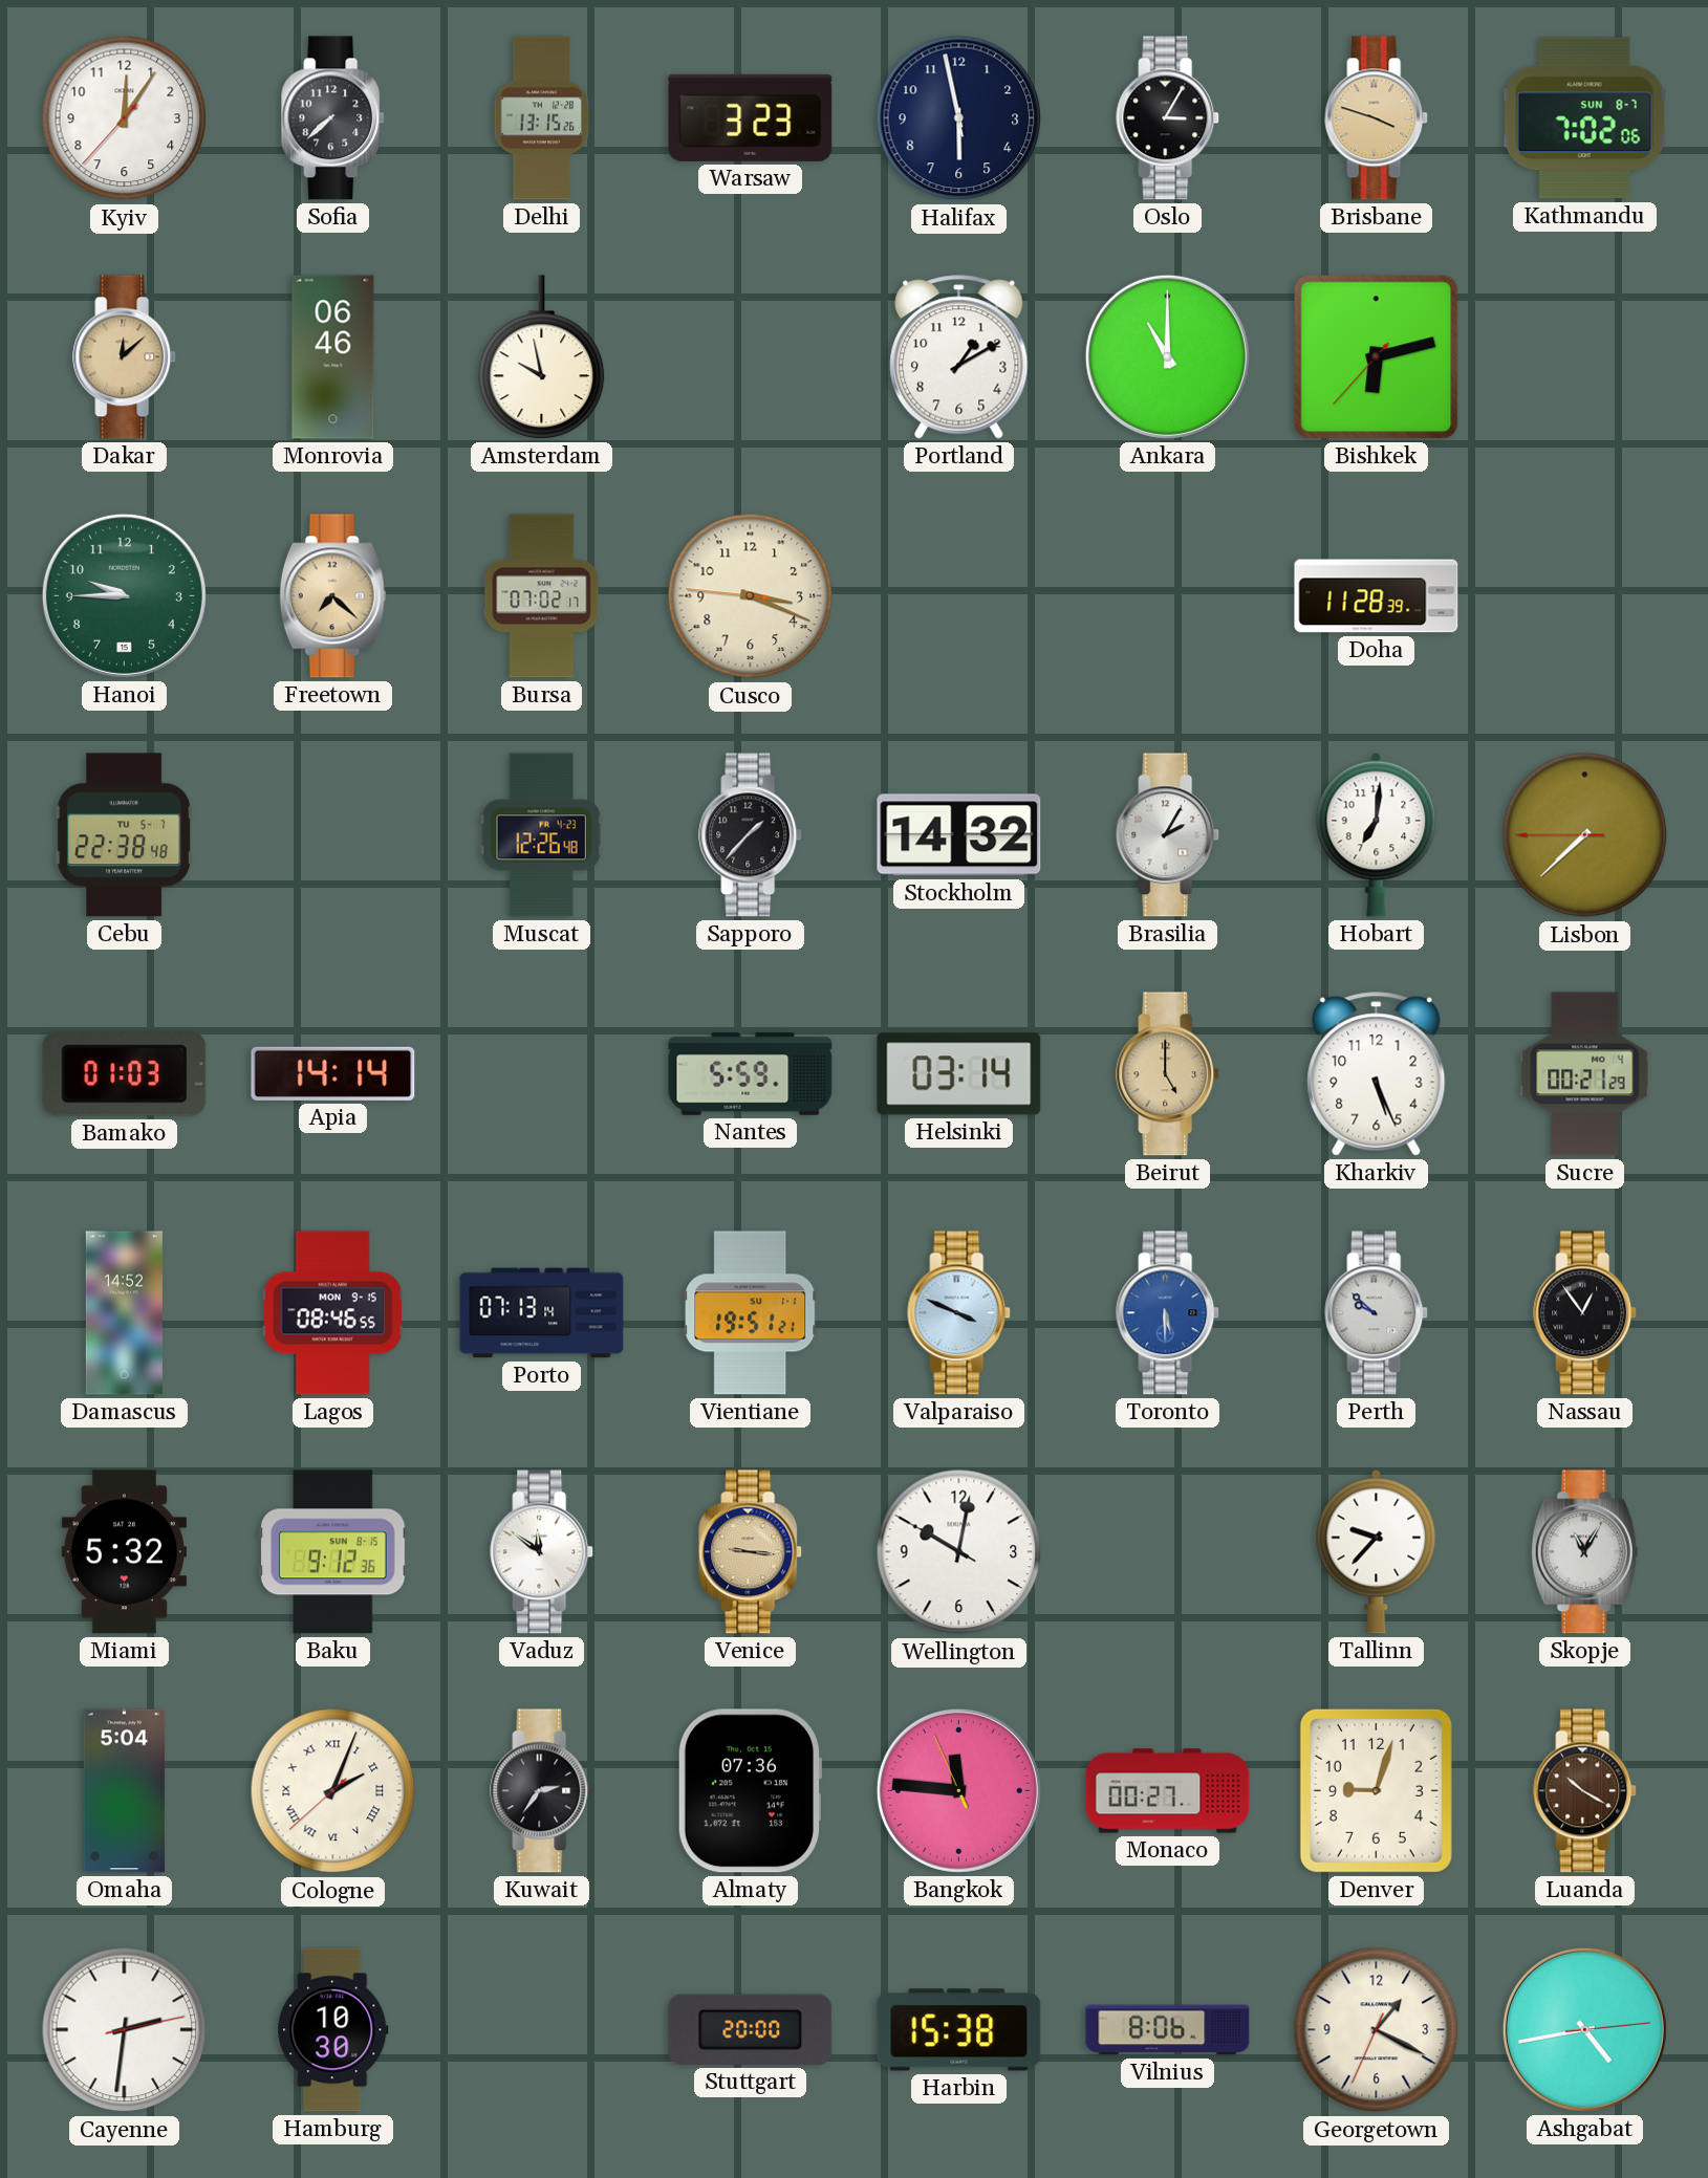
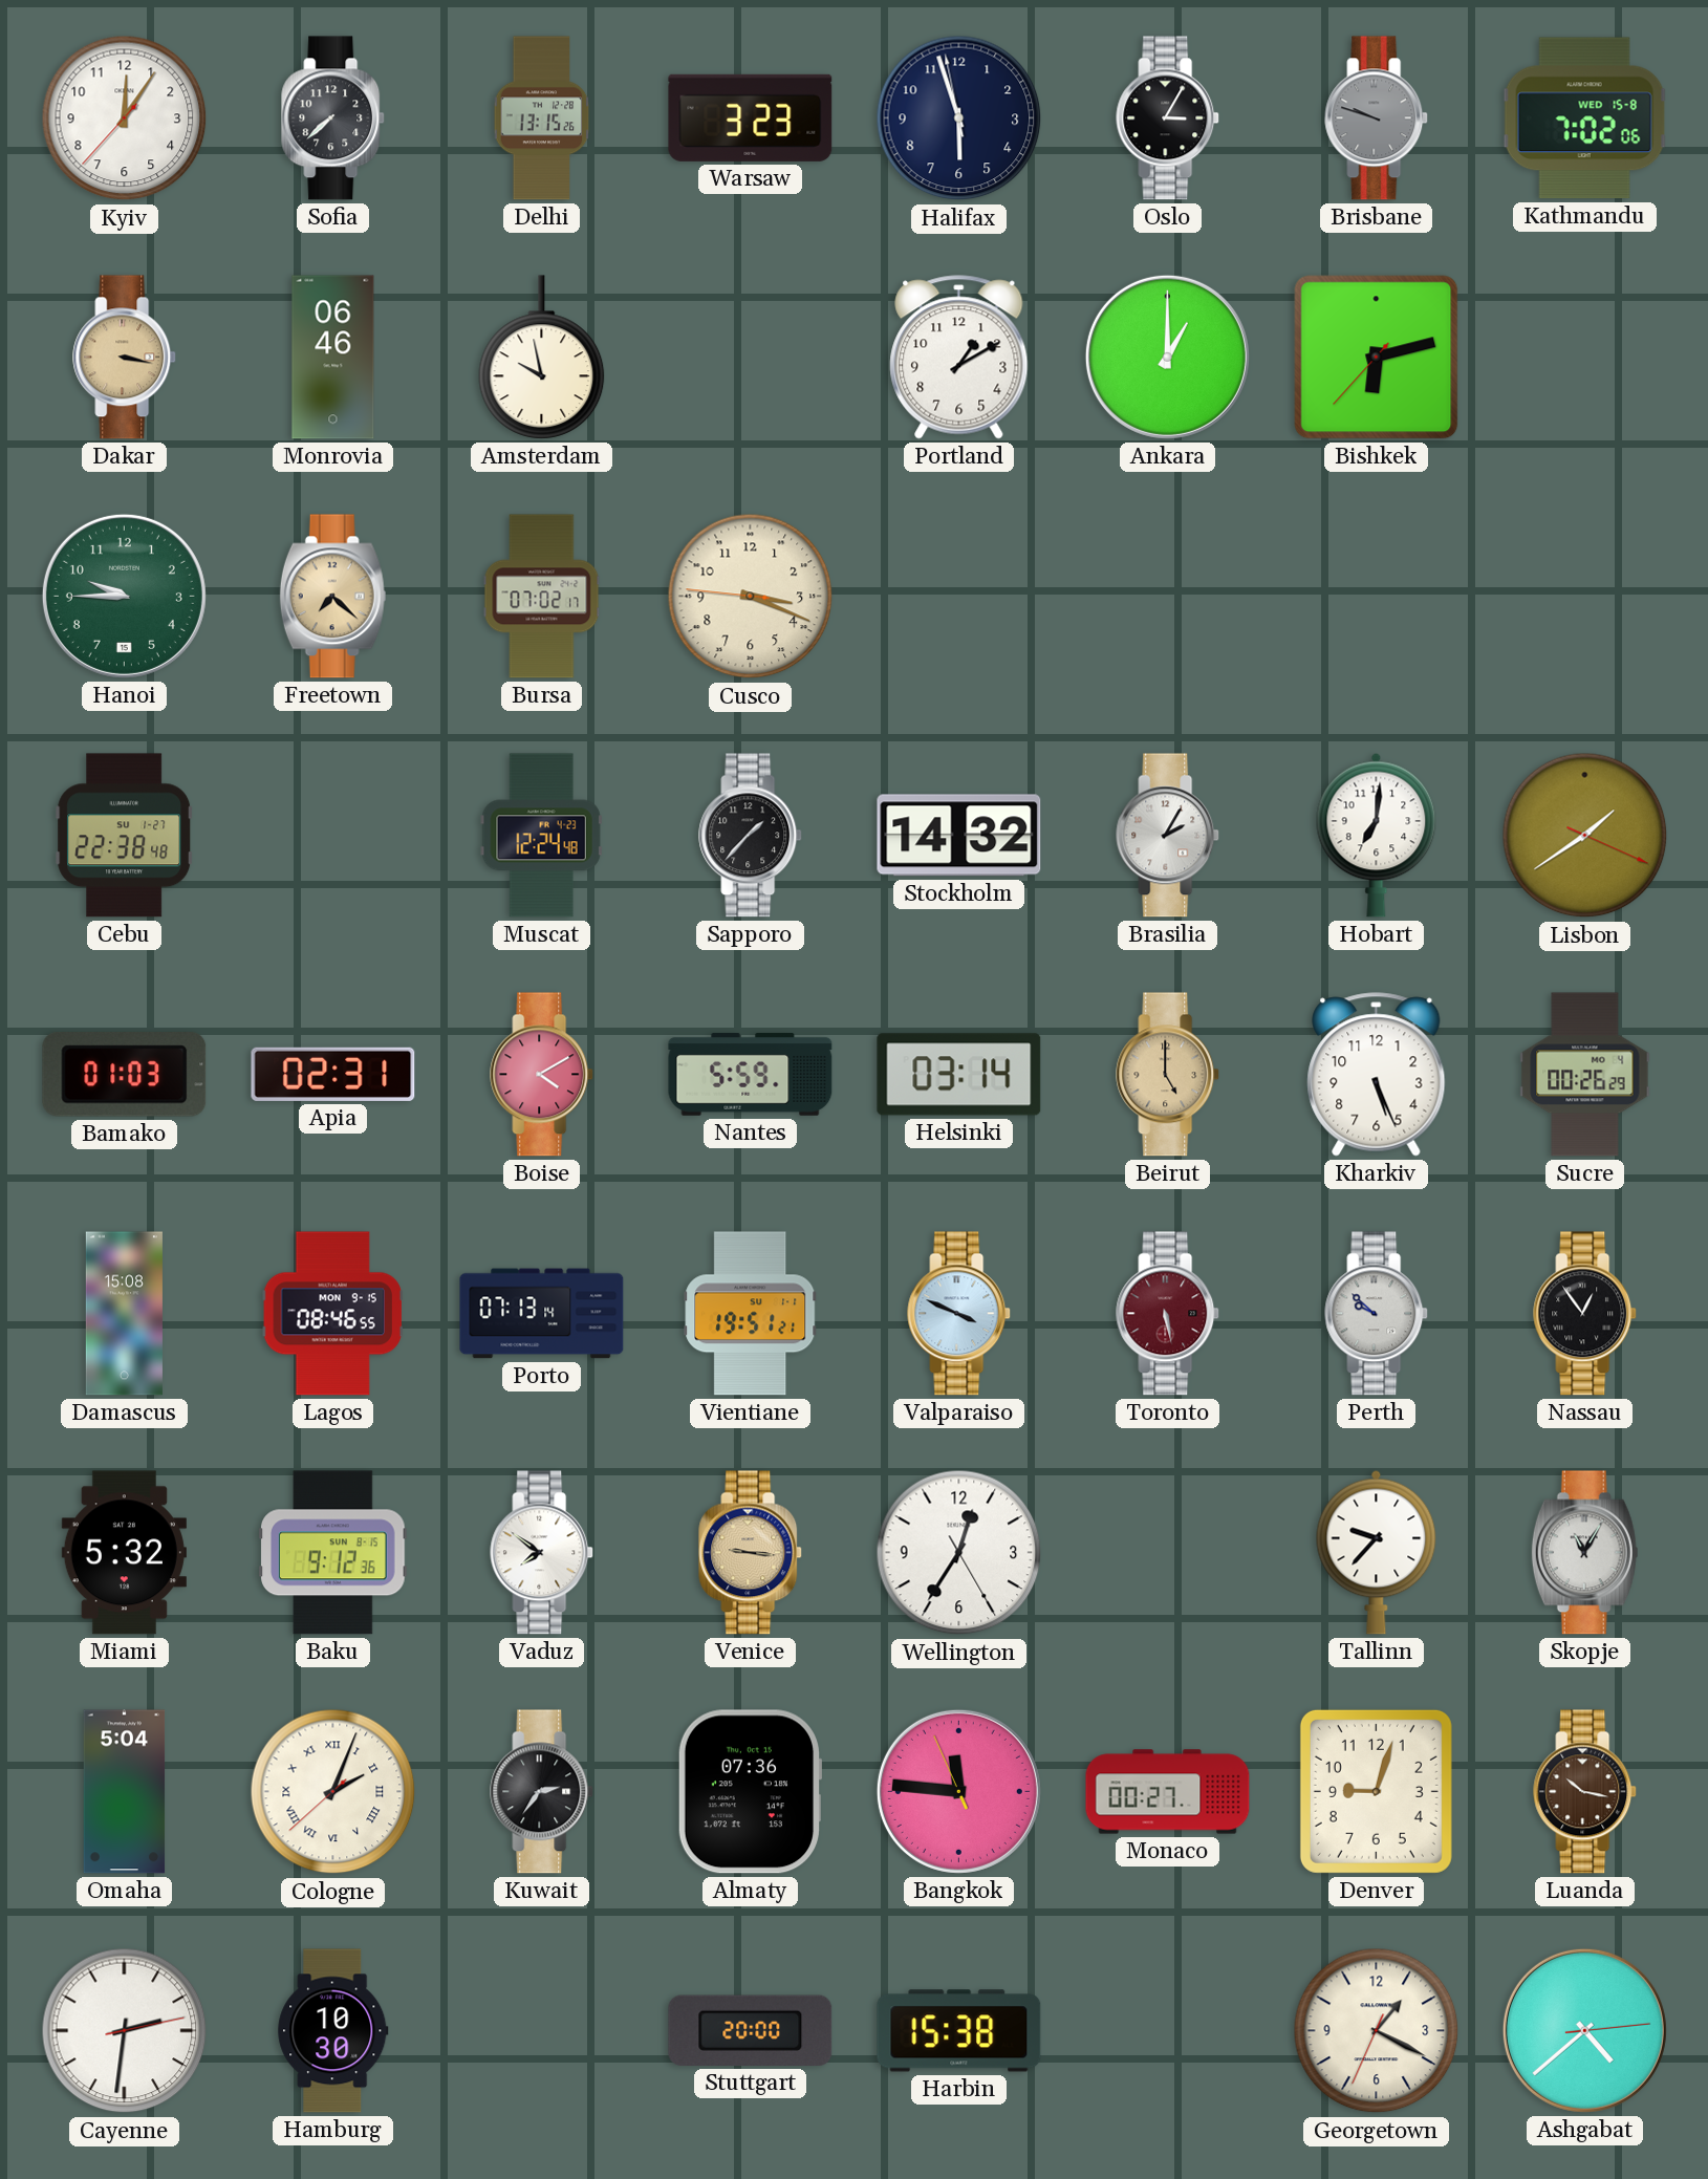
Halifax: 5:57 -> 5:56
Brisbane: 3:48 -> 9:48
Brisbane dial: champagne -> grey
Kathmandu date: SUN 8-7 -> WED 15-8
Dakar: 12:08 -> 3:17
Ankara: 11:00 -> 1:00
Doha: 11:28 -> none
Cebu date: TU 5-7 -> SU 1-27
Muscat: 12:26 -> 12:24
Lisbon: 7:37 -> 1:39
Apia: 14:14 -> 02:31
Boise: none -> 4:10
Sucre: 00:21 -> 00:26
Damascus: 14:52 -> 15:08
Toronto: 5:30 -> 5:28
Toronto dial: blue -> burgundy
Vaduz: 11:51 -> 7:51
Wellington: 10:01 -> 12:35
Luanda: 10:20 -> 10:17
Vilnius: 8:06 -> none
Ashgabat: 4:43 -> 4:38
